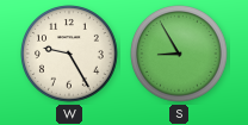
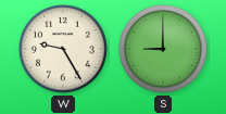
S: 8:55 -> 9:00
